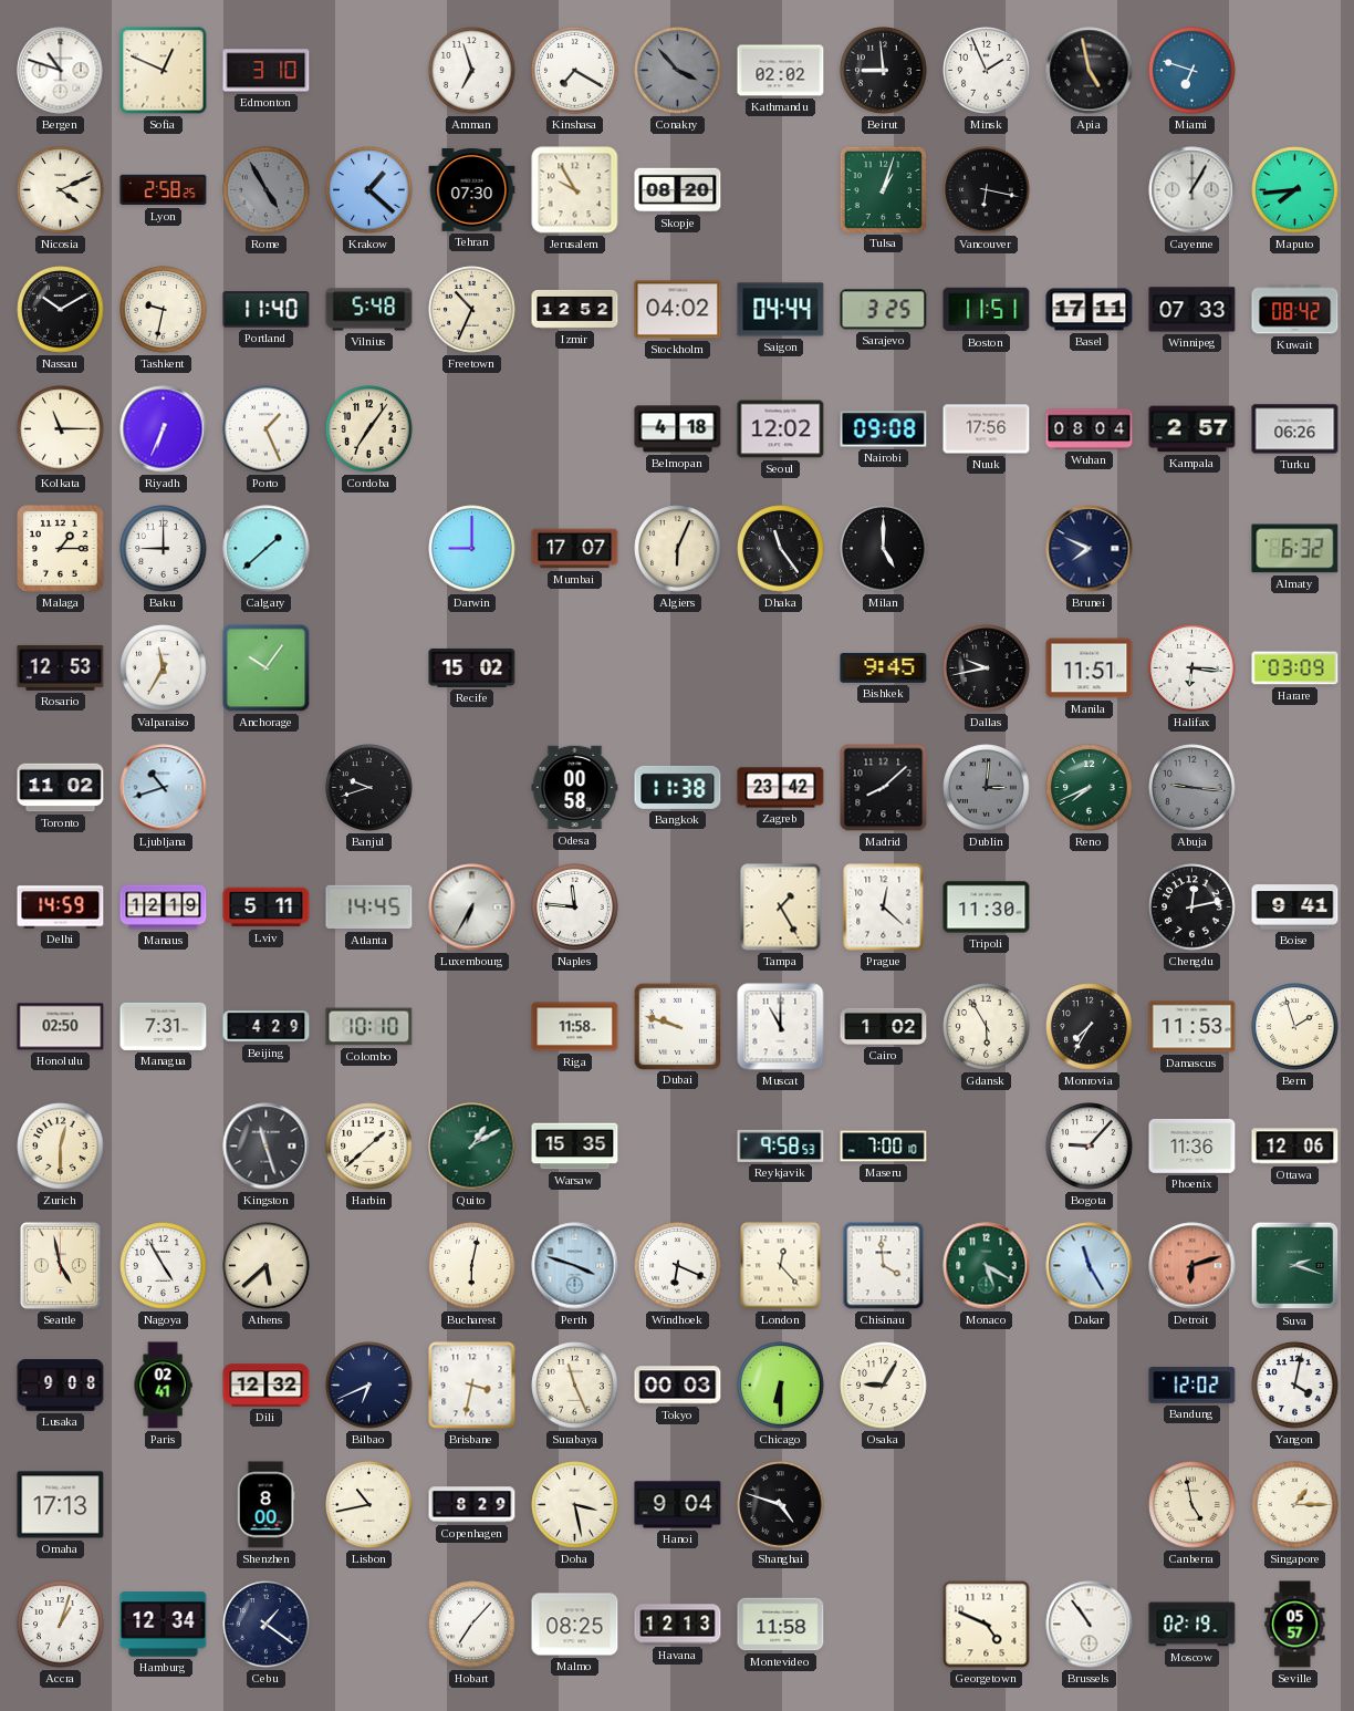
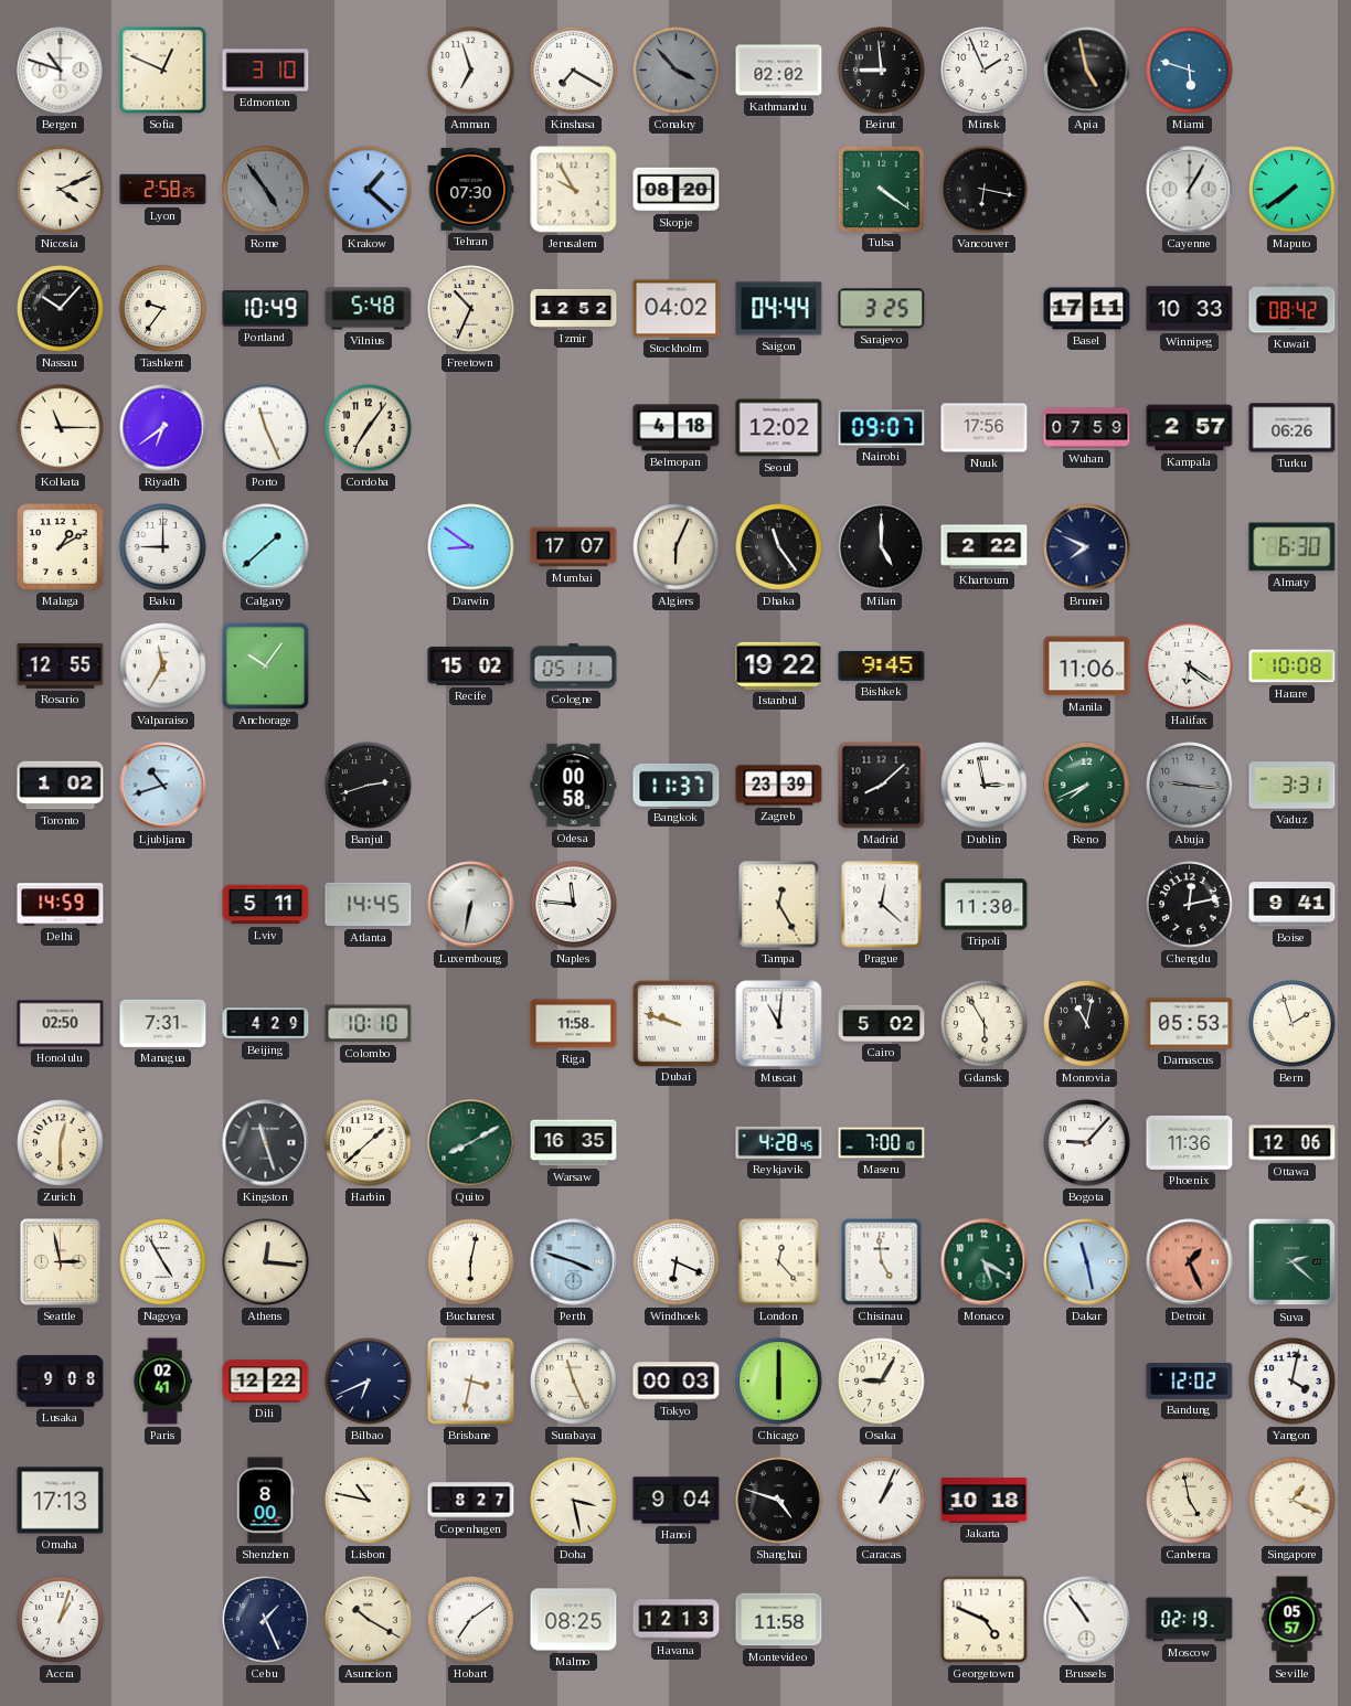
Miami: 6:48 -> 5:48
Rome: 4:55 -> 4:54
Tulsa: 1:03 -> 4:21
Maputo: 7:44 -> 7:39
Nassau: 10:10 -> 10:07
Tashkent: 9:32 -> 9:36
Portland: 11:40 -> 10:49
Boston: 11:51 -> none
Winnipeg: 07:33 -> 10:33
Riyadh: 6:34 -> 6:39
Porto: 1:26 -> 11:26
Nairobi: 09:08 -> 09:07
Wuhan: 08:04 -> 07:59
Malaga: 1:15 -> 1:10
Darwin: 9:00 -> 8:51
Khartoum: none -> 2:22
Almaty: 6:32 -> 6:30
Rosario: 12:53 -> 12:55
Cologne: none -> 05:11
Istanbul: none -> 19:22
Dallas: 9:43 -> none
Manila: 11:51 -> 11:06
Halifax: 6:16 -> 6:21
Harare: 03:09 -> 10:08
Toronto: 11:02 -> 1:02
Banjul: 9:42 -> 2:42
Bangkok: 11:38 -> 11:37
Zagreb: 23:42 -> 23:39
Dublin: 3:01 -> 2:58
Dublin dial: grey -> white
Vaduz: none -> 3:31
Manaus: 12:19 -> none
Luxembourg: 6:35 -> 6:32
Tampa: 1:25 -> 12:25
Muscat: 11:00 -> 11:01
Cairo: 1:02 -> 5:02
Monrovia: 7:35 -> 11:02
Damascus: 11:53 -> 05:53
Quito: 1:10 -> 8:10
Warsaw: 15:35 -> 16:35
Reykjavik: 9:58 -> 4:28
Seattle: 4:58 -> 2:58
Athens: 5:38 -> 12:16
Chisinau: 3:59 -> 4:59
Dakar: 11:25 -> 11:28
Detroit: 6:12 -> 1:26
Suva: 2:18 -> 2:22
Dili: 12:32 -> 12:22
Chicago: 6:30 -> 6:00
Lisbon: 10:43 -> 10:47
Copenhagen: 8:29 -> 8:27
Caracas: none -> 1:04
Jakarta: none -> 10:18
Singapore: 1:15 -> 1:19
Hamburg: 12:34 -> none
Cebu: 1:21 -> 1:26
Asuncion: none -> 10:20
Hobart: 7:07 -> 7:09
